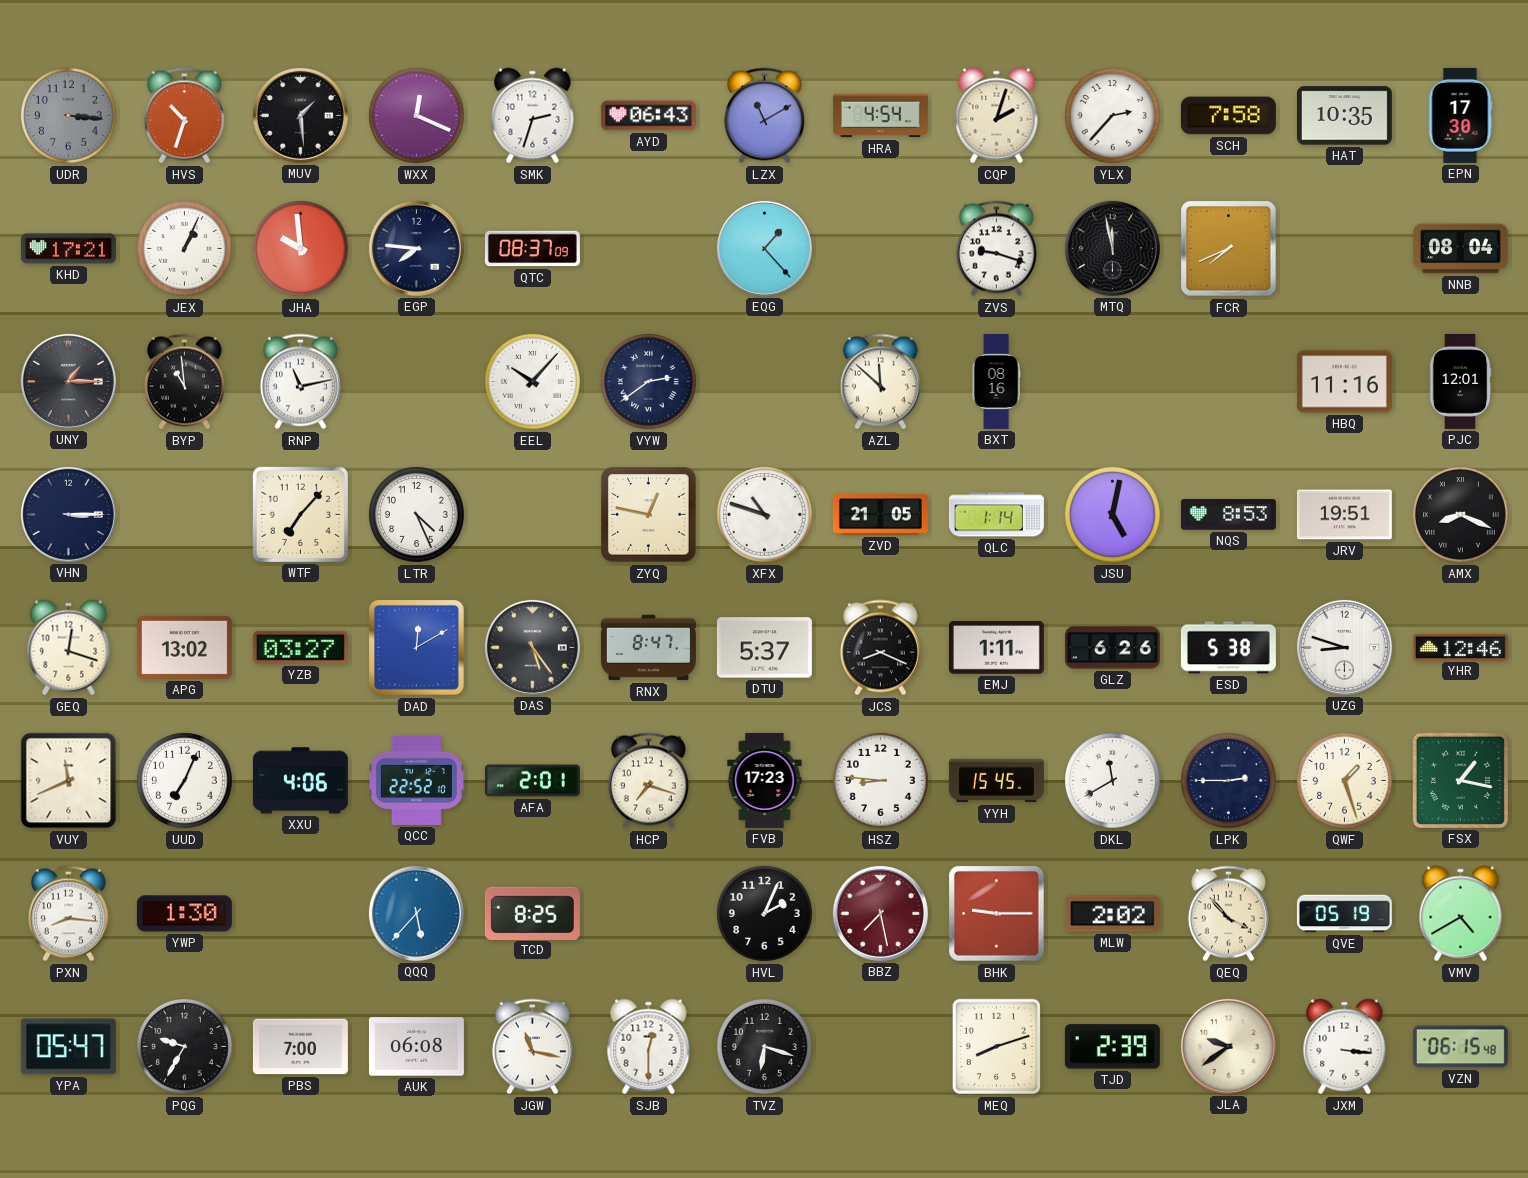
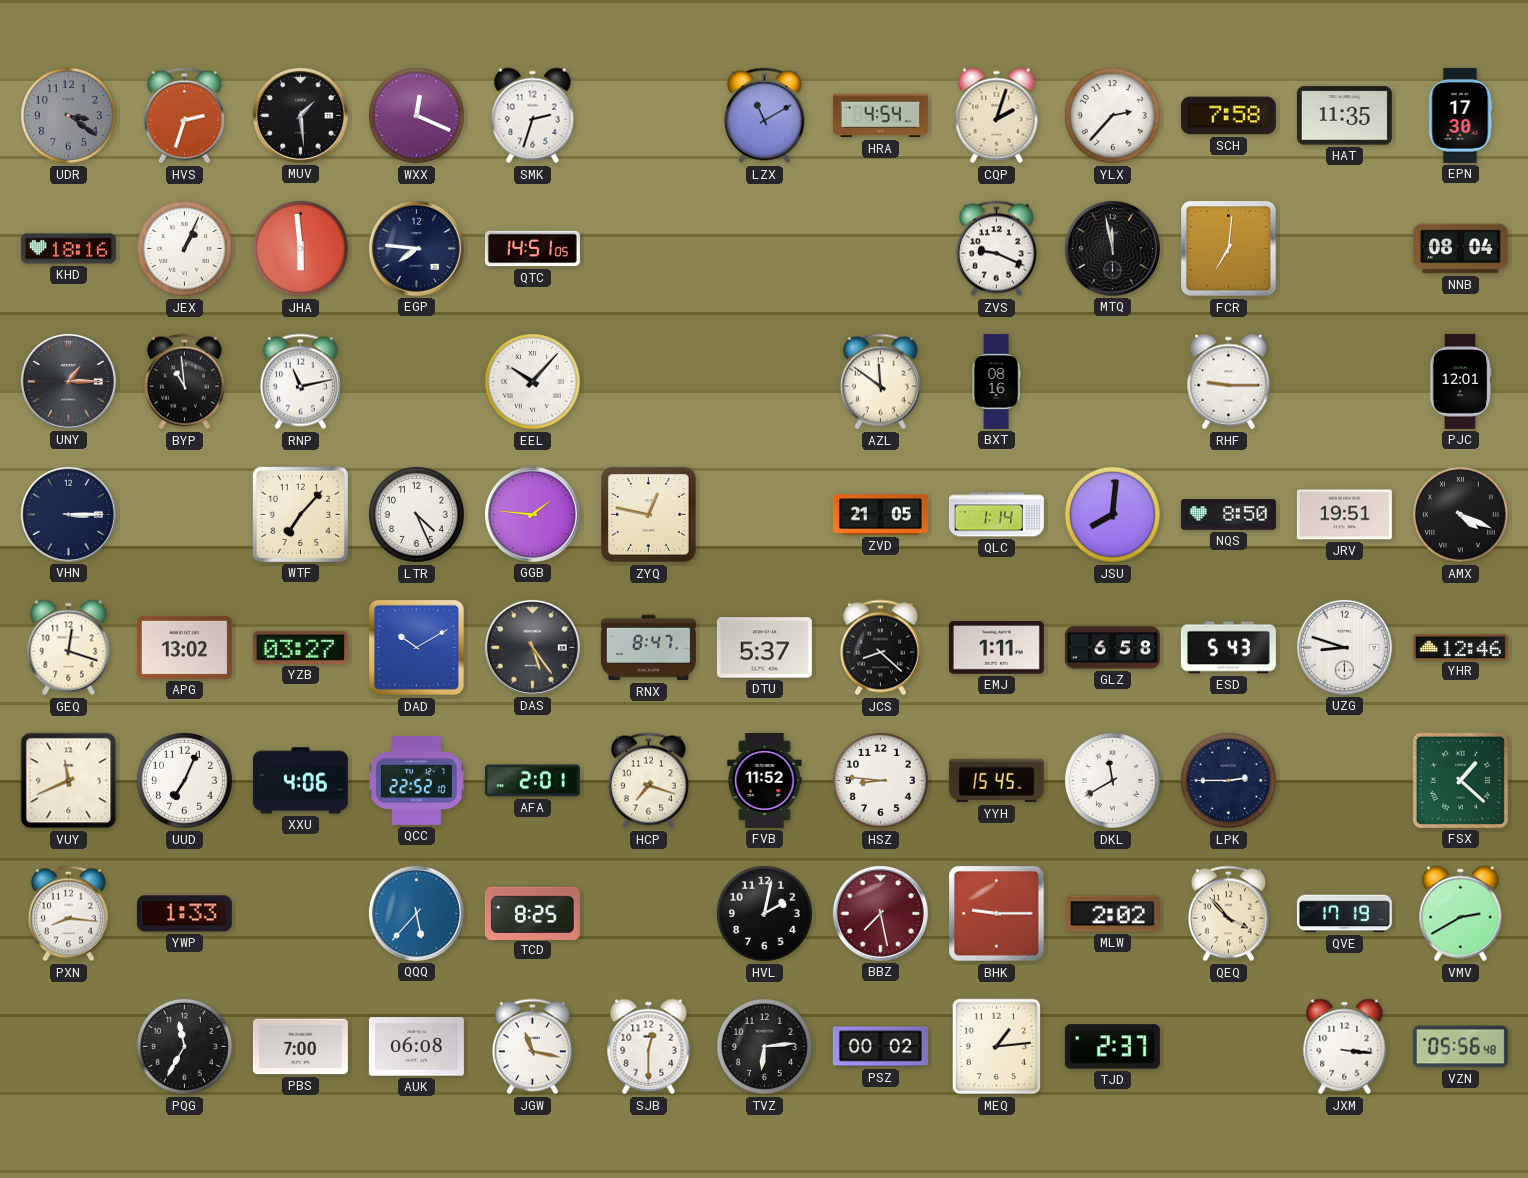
UDR: 3:16 -> 3:21
HVS: 10:33 -> 2:33
AYD: 06:43 -> none
HAT: 10:35 -> 11:35
KHD: 17:21 -> 18:16
JHA: 9:59 -> 5:59
QTC: 08:37 -> 14:51
EQG: 1:23 -> none
ZVS: 9:18 -> 9:19
FCR: 7:41 -> 7:01
VYW: 2:39 -> none
AZL: 11:52 -> 11:51
RHF: none -> 9:15
HBQ: 11:16 -> none
GGB: none -> 1:46
XFX: 10:48 -> none
JSU: 5:02 -> 8:01
NQS: 8:53 -> 8:50
AMX: 8:19 -> 4:19
DAD: 12:10 -> 10:10
JCS: 8:19 -> 8:22
GLZ: 6:26 -> 6:58
ESD: 5:38 -> 5:43
FVB: 17:23 -> 11:52
QWF: 1:27 -> none
FSX: 1:17 -> 1:22
YWP: 1:30 -> 1:33
HVL: 2:04 -> 2:02
QVE: 05:19 -> 17:19
VMV: 4:40 -> 2:40
YPA: 05:47 -> none
PQG: 9:35 -> 11:35
TVZ: 6:18 -> 6:14
PSZ: none -> 00:02
MEQ: 8:12 -> 1:14
TJD: 2:39 -> 2:37
JLA: 9:39 -> none
VZN: 06:15 -> 05:56
